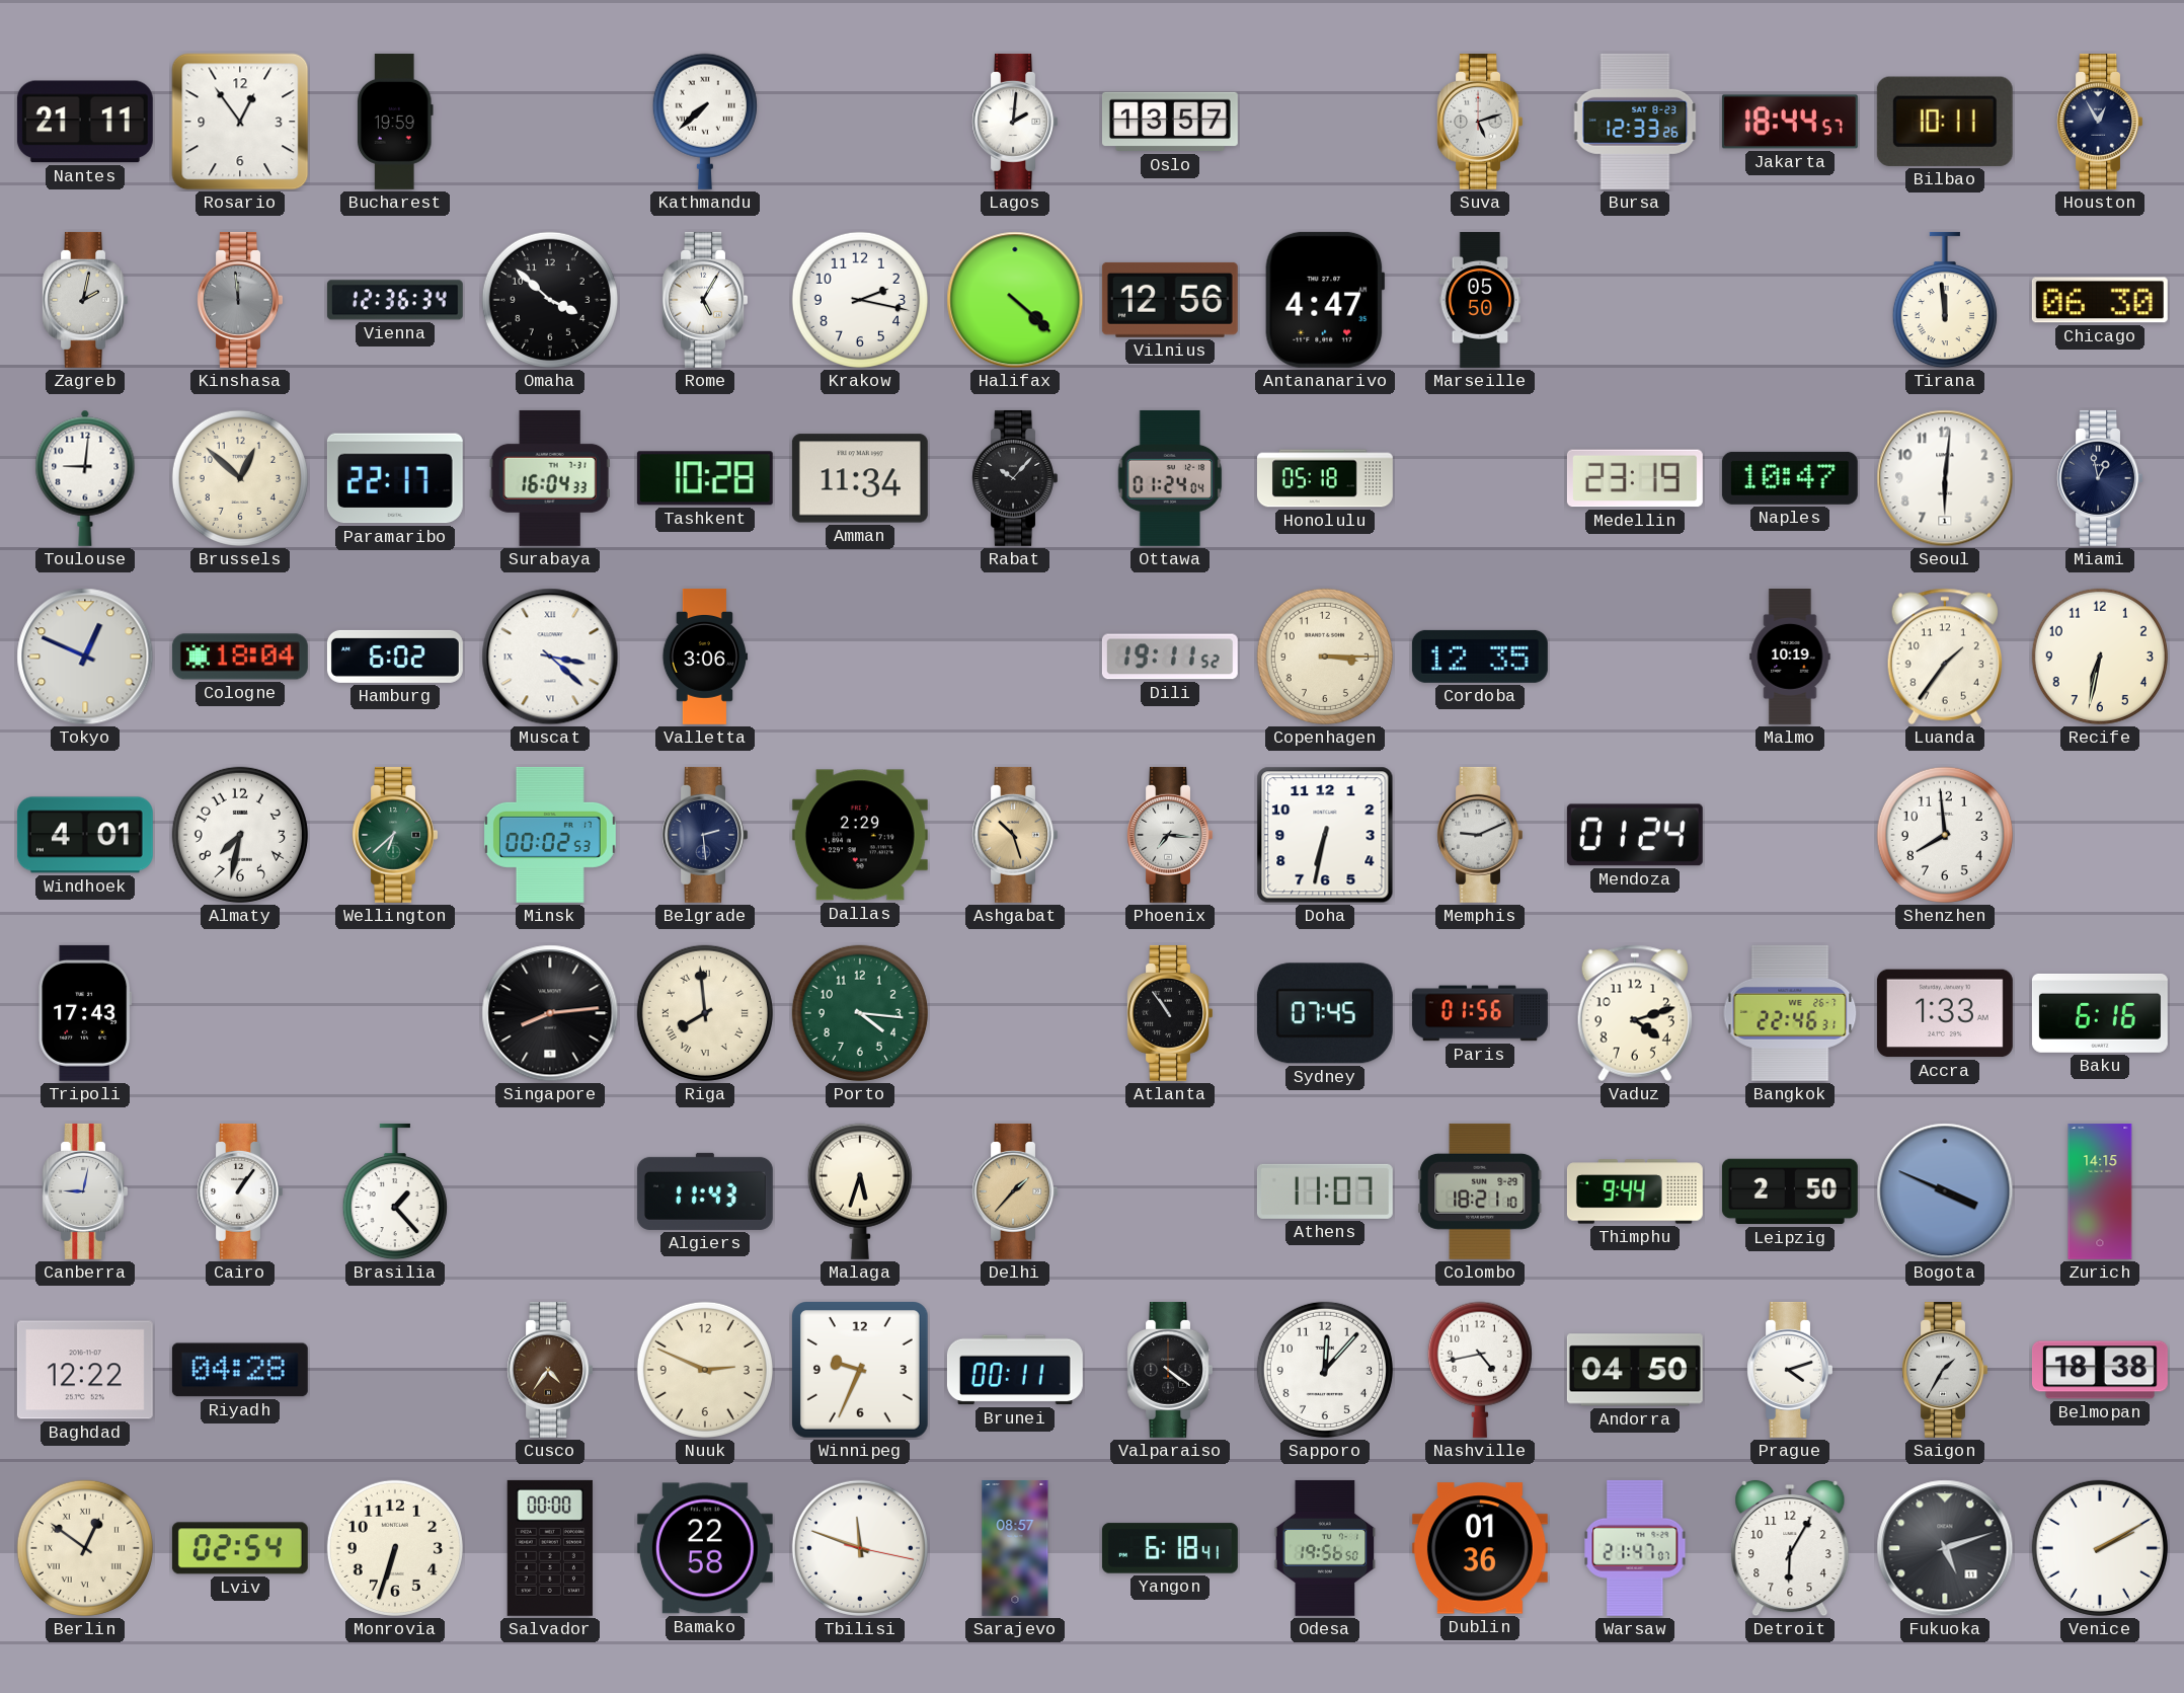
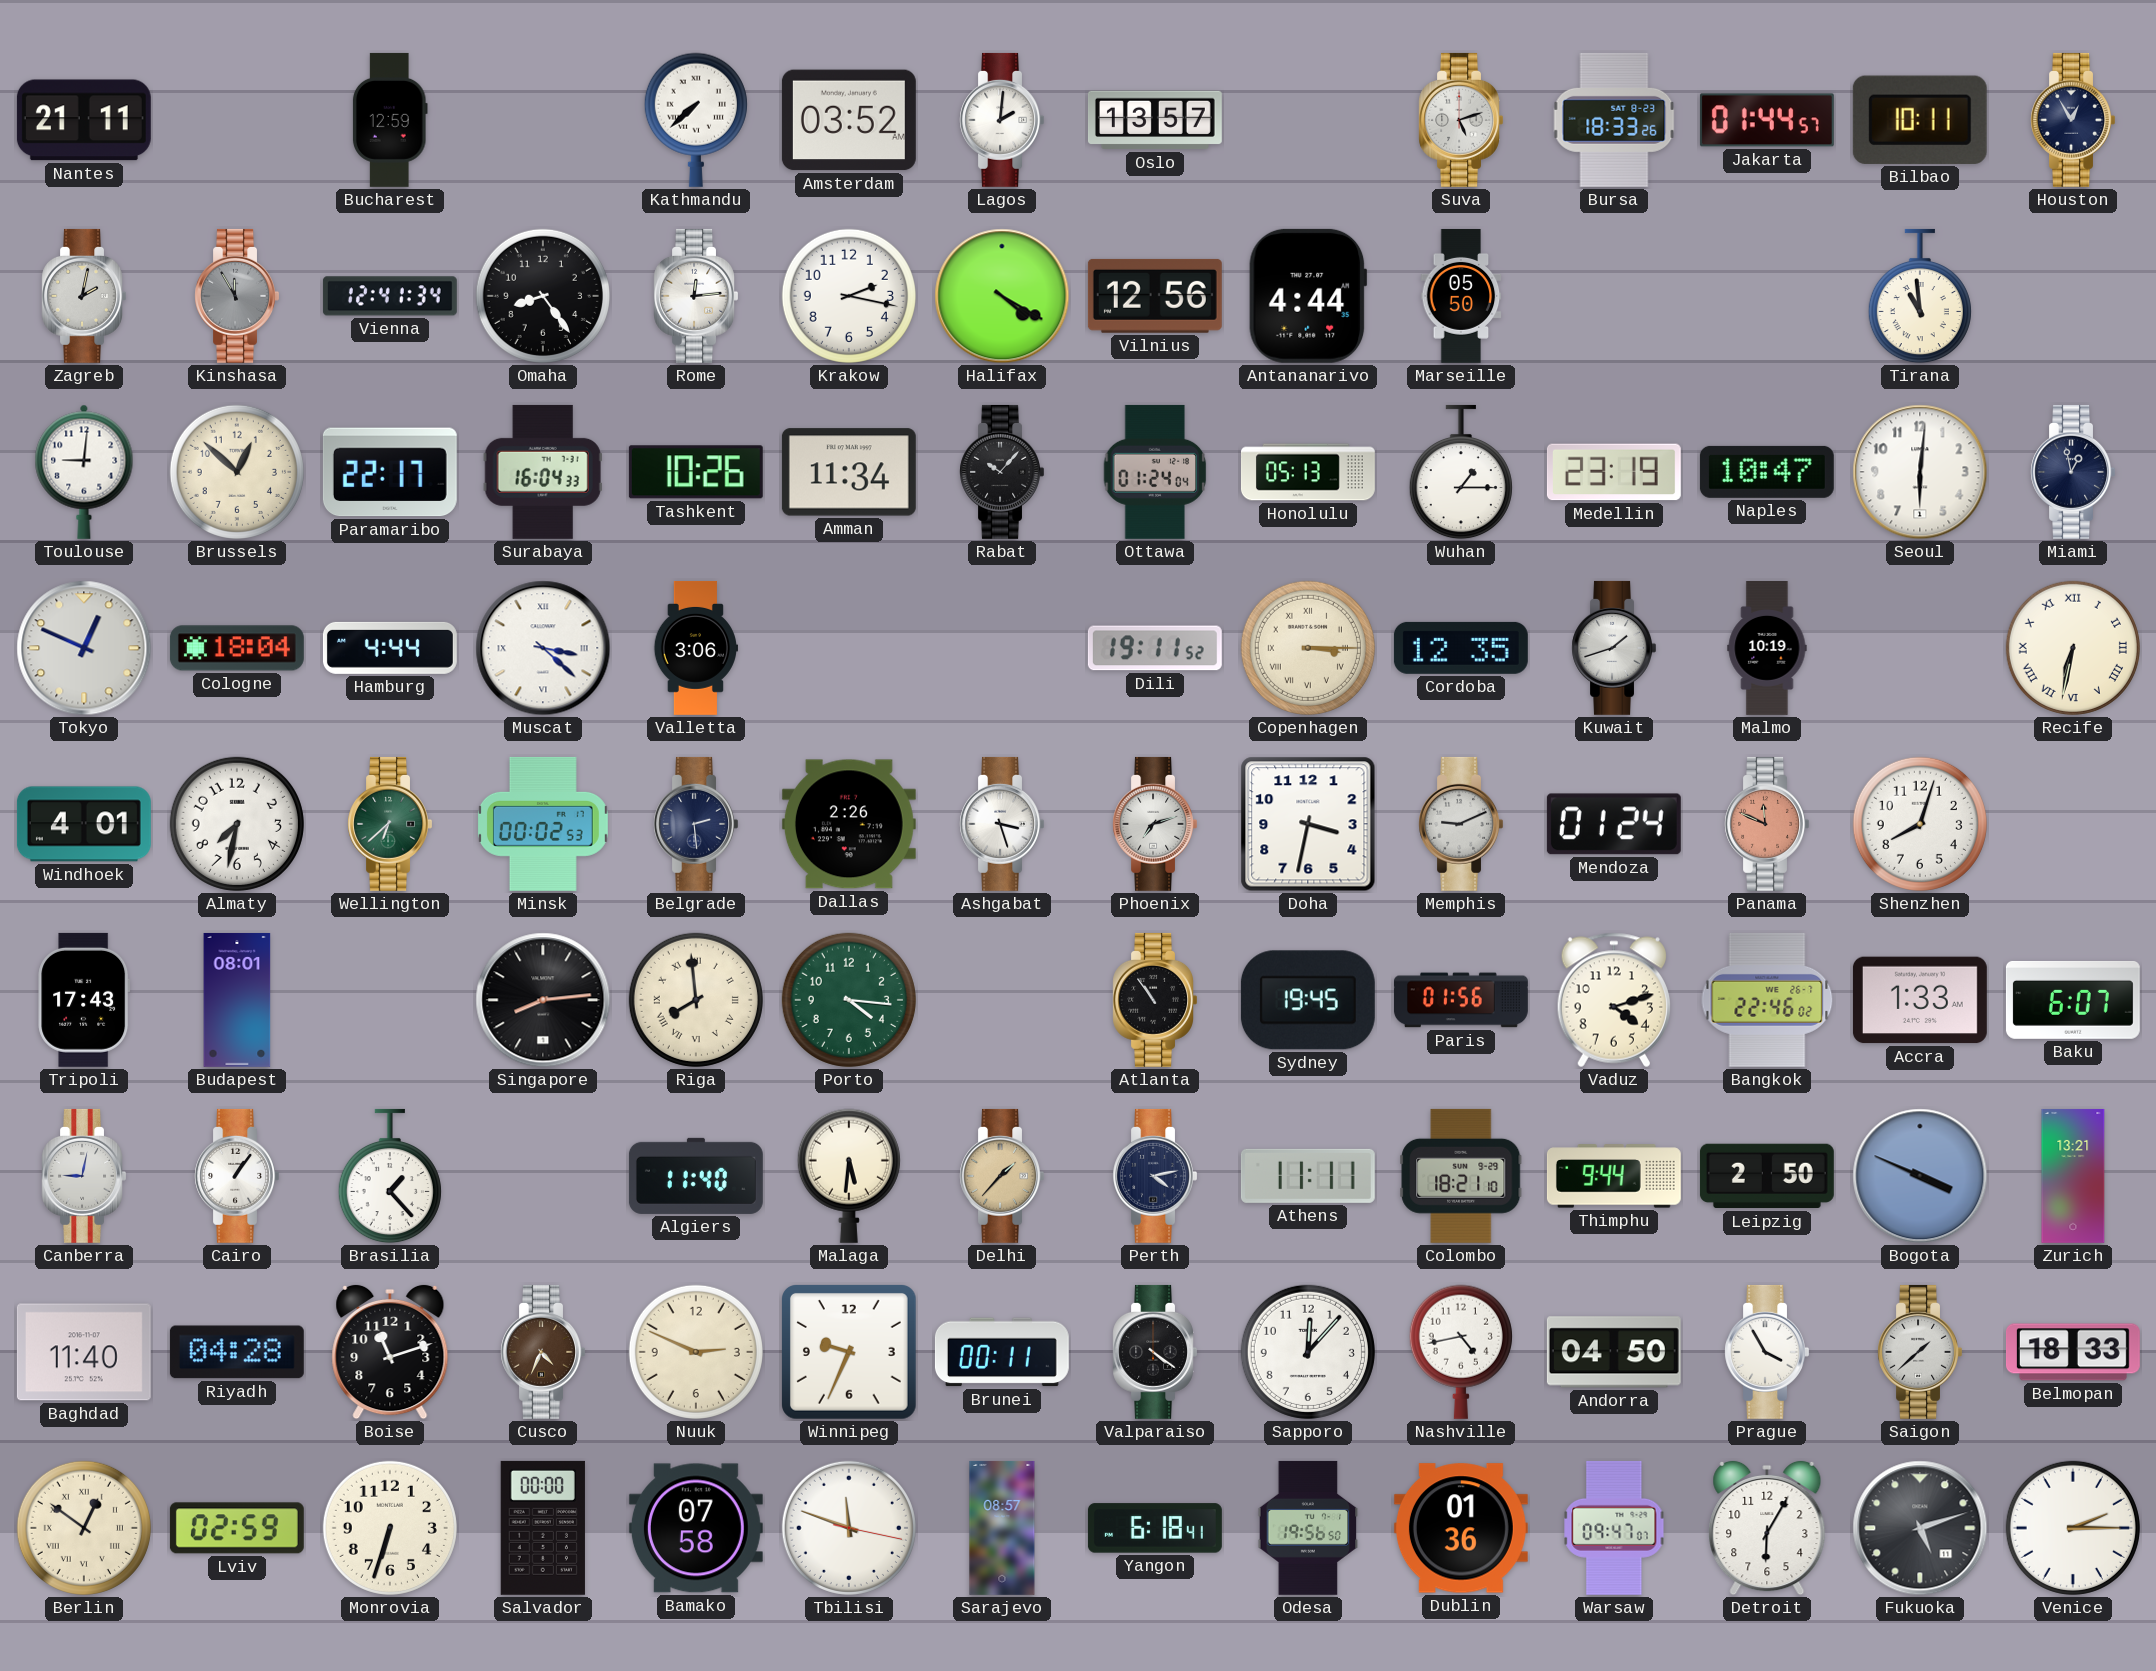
Rosario: 12:54 -> none
Bucharest: 19:59 -> 12:59
Amsterdam: none -> 03:52
Bursa: 12:33 -> 18:33
Jakarta: 18:44 -> 01:44
Kinshasa: 11:59 -> 11:55
Vienna: 12:36 -> 12:41
Omaha: 3:52 -> 8:24
Rome: 5:05 -> 12:14
Halifax: 4:22 -> 4:20
Antananarivo: 4:47 -> 4:44
Tirana: 11:59 -> 10:59
Chicago: 06:30 -> none
Tashkent: 10:28 -> 10:26
Honolulu: 05:18 -> 05:13
Wuhan: none -> 1:15
Hamburg: 6:02 -> 4:44
Copenhagen numerals: Arabic -> Roman
Kuwait: none -> 1:42
Luanda: 1:36 -> none
Recife numerals: Arabic -> Roman
Dallas: 2:29 -> 2:26
Ashgabat: 10:27 -> 3:27
Ashgabat dial: champagne -> white
Phoenix: 7:16 -> 7:12
Doha: 6:32 -> 3:32
Panama: none -> 11:49
Shenzhen: 7:59 -> 8:03
Budapest: none -> 08:01
Sydney: 07:45 -> 19:45
Bangkok: 22:46:31 -> 22:46:02
Baku: 6:16 -> 6:07
Algiers: 11:43 -> 11:40
Malaga: 5:33 -> 5:31
Perth: none -> 4:13
Athens: 11:07 -> 11:11
Zurich: 14:15 -> 13:21
Baghdad: 12:22 -> 11:40
Boise: none -> 11:12
Cusco: 4:36 -> 4:34
Prague: 4:12 -> 3:55
Saigon: 1:35 -> 1:38
Belmopan: 18:38 -> 18:33
Lviv: 02:54 -> 02:59
Bamako: 22:58 -> 07:58
Warsaw: 21:47 -> 09:47
Venice: 2:10 -> 2:15
